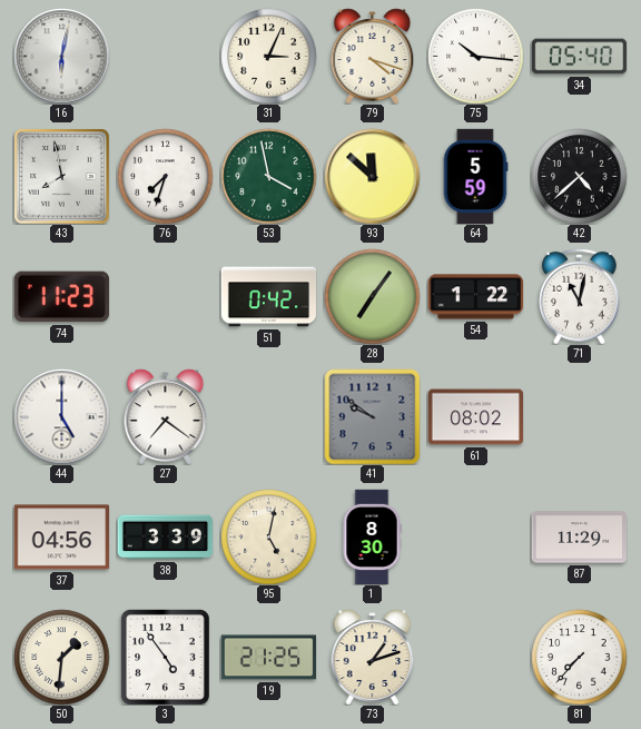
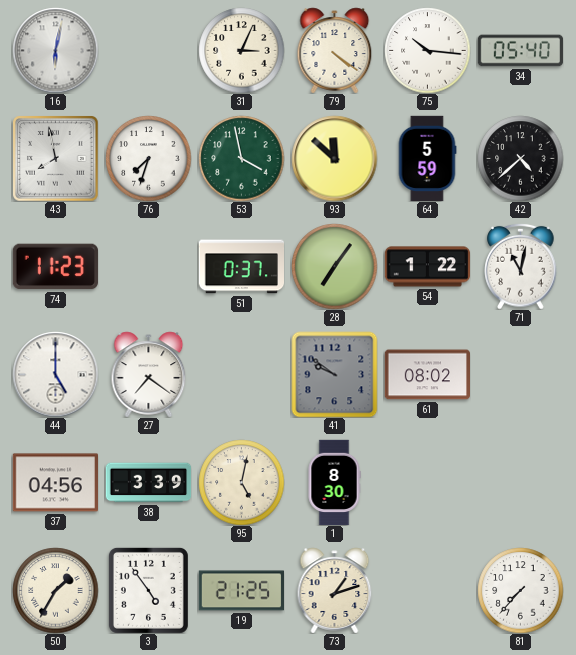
79: 4:18 -> 4:21
51: 0:42 -> 0:37
87: 11:29 -> none
50: 1:31 -> 1:35
